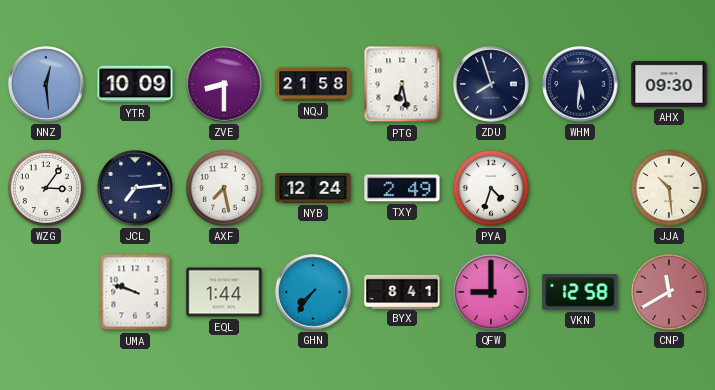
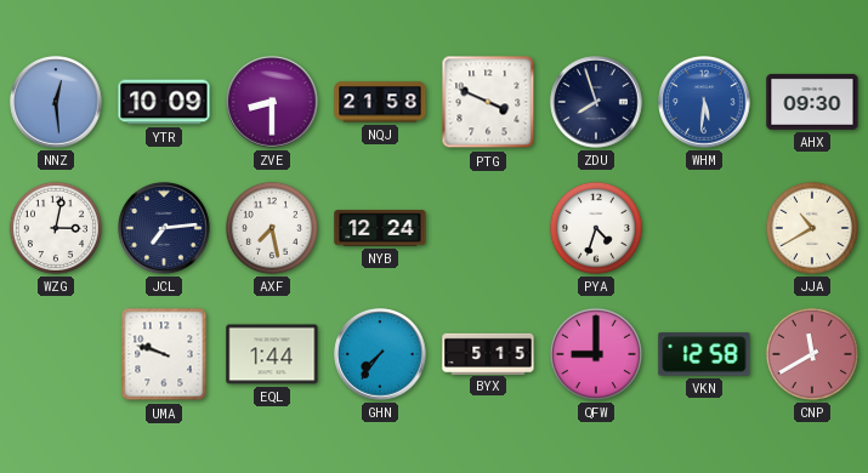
PTG: 6:28 -> 3:49
WHM dial: navy -> blue
WZG: 3:06 -> 3:02
TXY: 2:49 -> none
JJA: 10:29 -> 10:40
BYX: 8:41 -> 5:15
